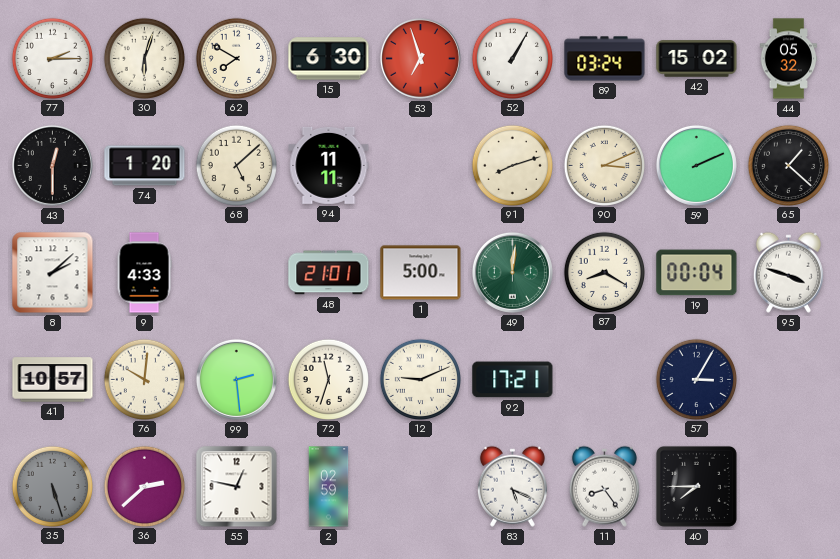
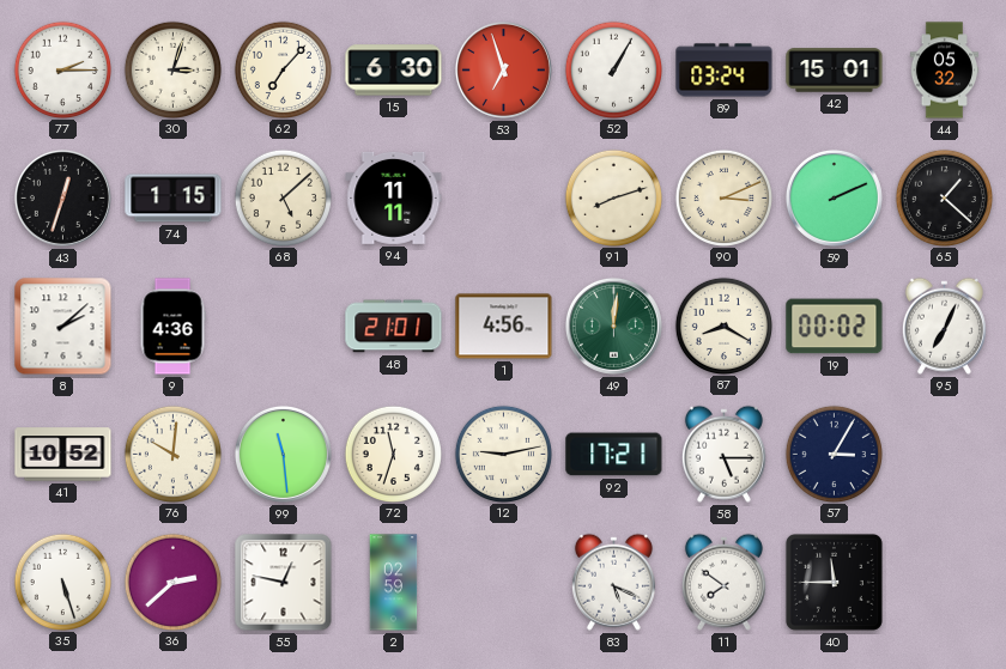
30: 6:03 -> 3:03
62: 7:50 -> 7:07
42: 15:02 -> 15:01
43: 12:30 -> 12:33
74: 1:20 -> 1:15
9: 4:33 -> 4:36
1: 5:00 -> 4:56
19: 00:04 -> 00:02
95: 3:48 -> 7:04
41: 10:57 -> 10:52
99: 2:29 -> 11:29
12: 9:11 -> 9:13
58: none -> 5:15
35 dial: grey -> white
11: 8:24 -> 7:51
40: 7:45 -> 11:45
